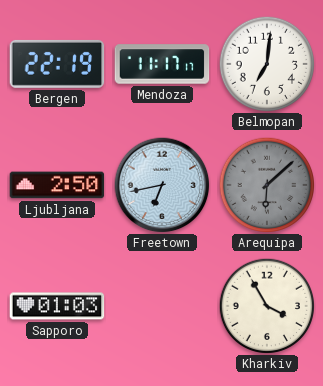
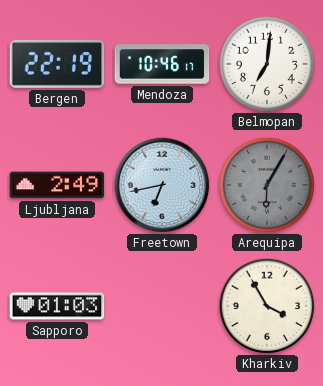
Mendoza: 11:17 -> 10:46
Ljubljana: 2:50 -> 2:49
Arequipa: 6:08 -> 6:05
